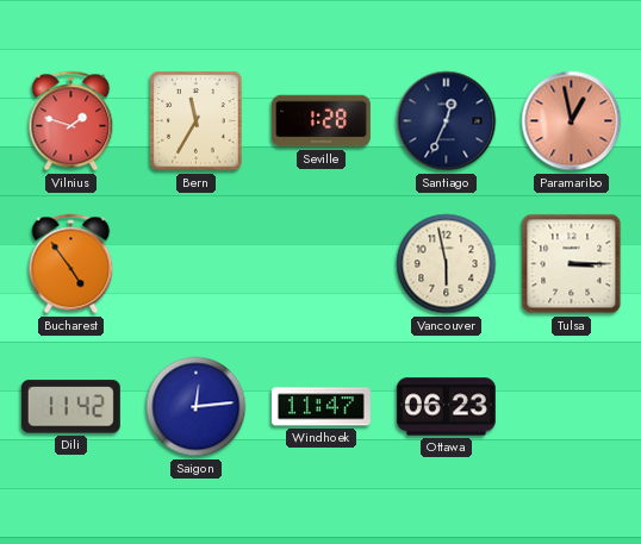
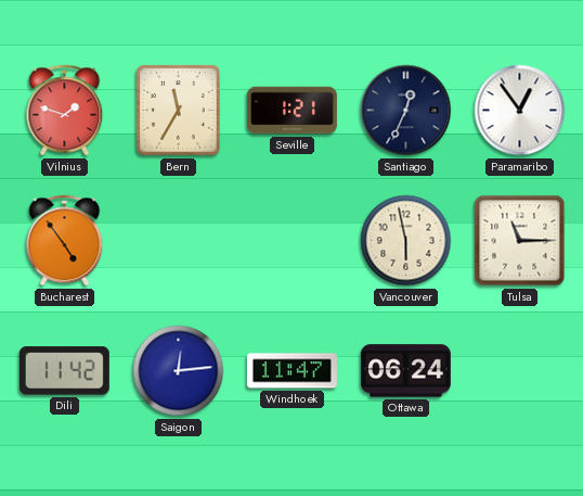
Seville: 1:28 -> 1:21
Paramaribo: 12:58 -> 12:54
Paramaribo dial: salmon -> white
Tulsa: 3:15 -> 11:15
Ottawa: 06:23 -> 06:24
